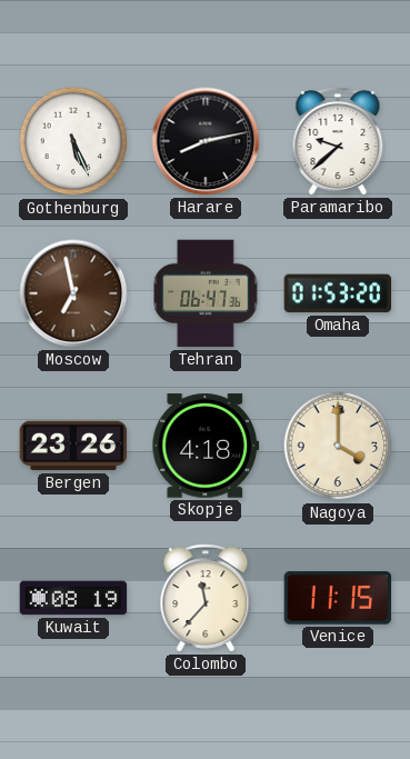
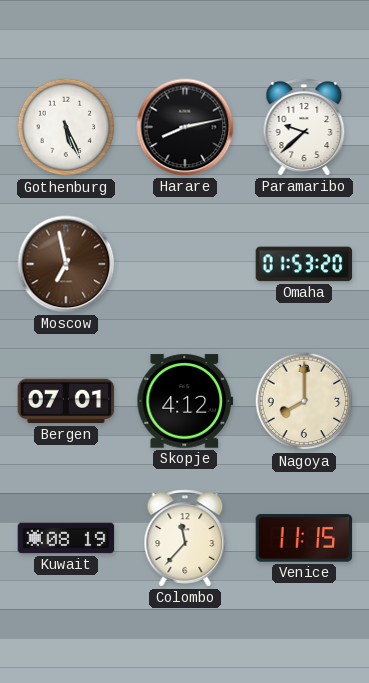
Tehran: 06:47 -> none
Bergen: 23:26 -> 07:01
Skopje: 4:18 -> 4:12
Nagoya: 4:00 -> 8:00
